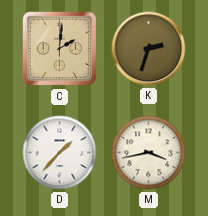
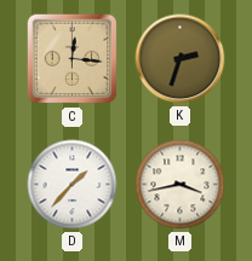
C: 2:01 -> 12:16
